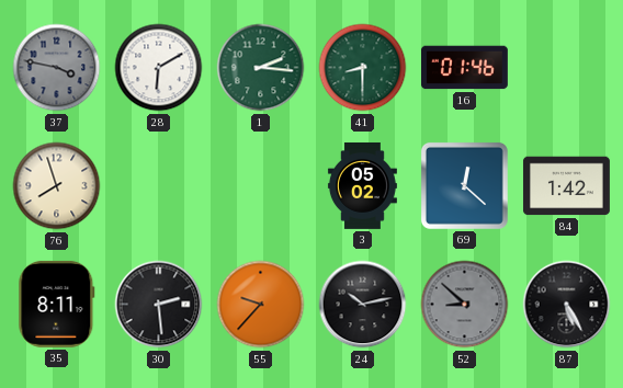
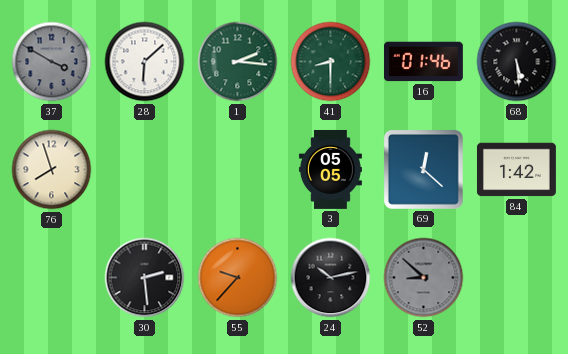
37: 3:47 -> 3:50
28: 6:10 -> 6:08
68: none -> 5:29
3: 05:02 -> 05:05
35: 8:11 -> none
87: 5:25 -> none
